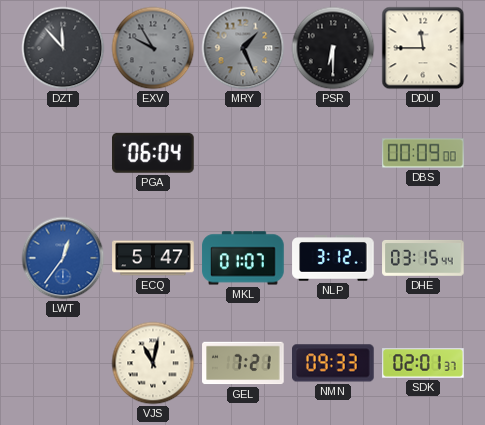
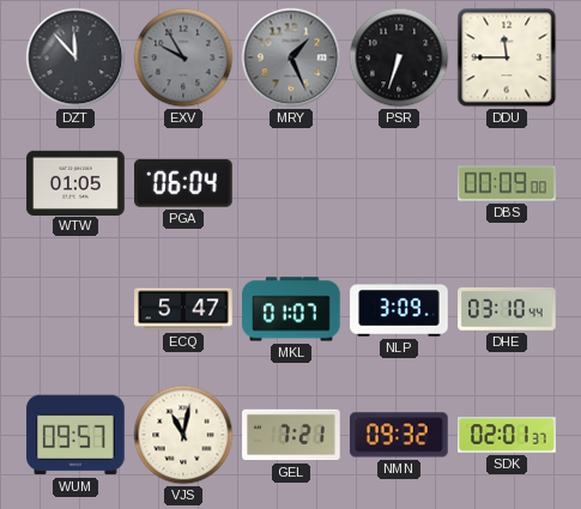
PSR: 6:30 -> 6:33
WTW: none -> 01:05
LWT: 12:36 -> none
NLP: 3:12 -> 3:09
DHE: 03:15 -> 03:10
WUM: none -> 09:57
NMN: 09:33 -> 09:32
